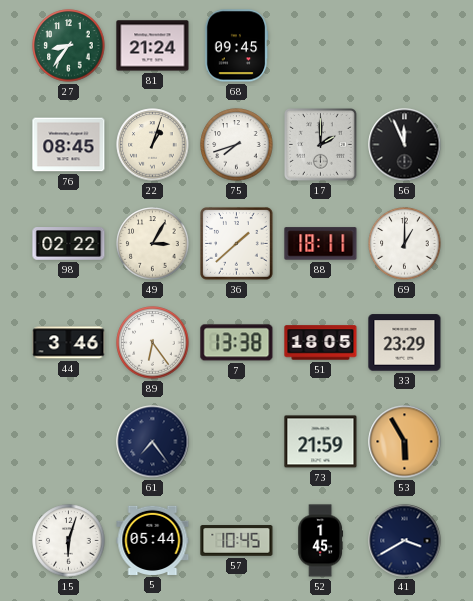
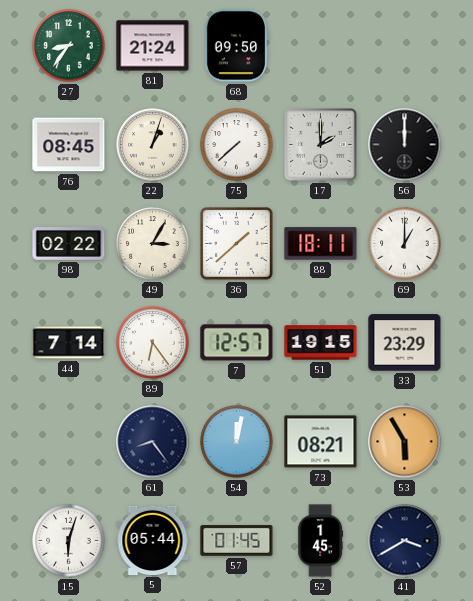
68: 09:45 -> 09:50
75: 7:42 -> 7:38
56: 11:56 -> 12:00
44: 3:46 -> 7:14
7: 13:38 -> 12:57
51: 18:05 -> 19:15
61: 7:24 -> 8:24
54: none -> 12:02
73: 21:59 -> 08:21
57: 10:45 -> 01:45
